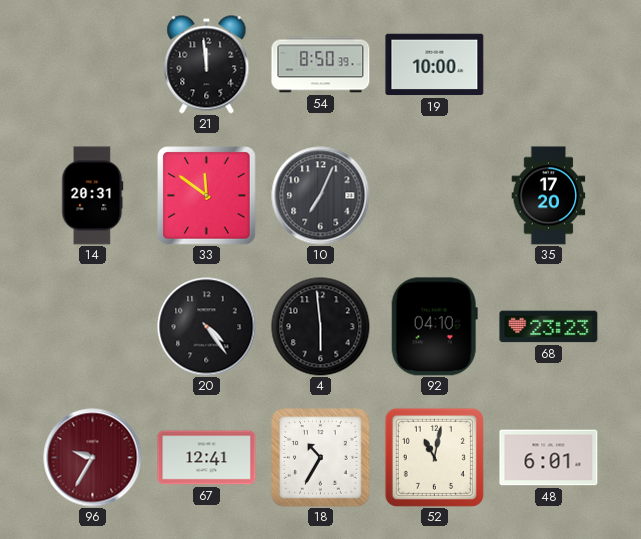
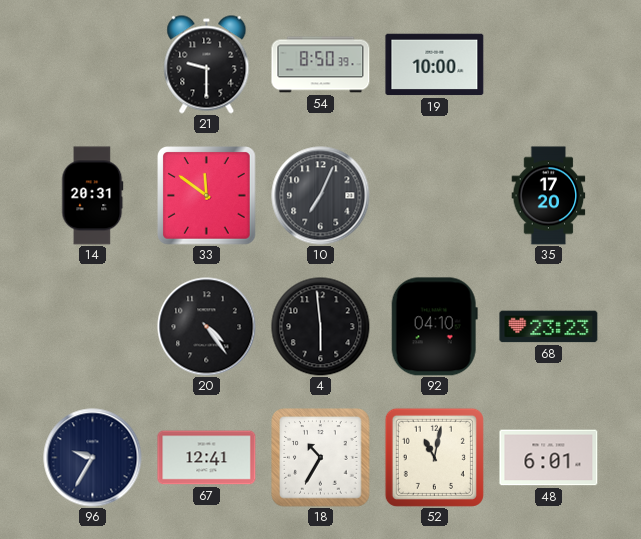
21: 11:59 -> 9:30
96 dial: burgundy -> navy
